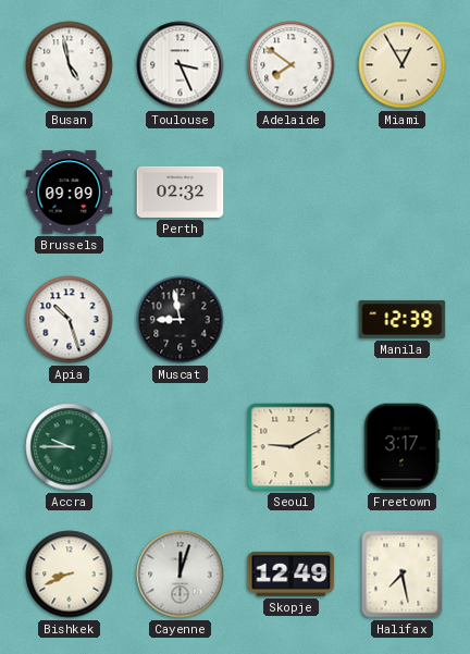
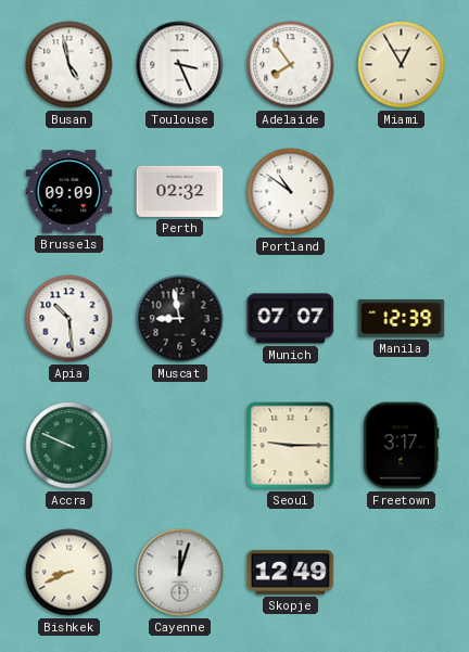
Adelaide: 7:51 -> 7:54
Portland: none -> 10:51
Apia: 10:27 -> 10:29
Munich: none -> 07:07
Accra: 9:45 -> 9:49
Seoul: 9:10 -> 9:15
Halifax: 7:28 -> none
